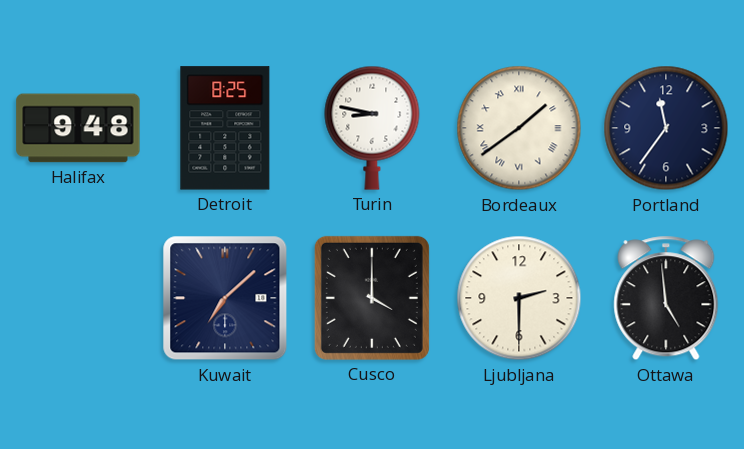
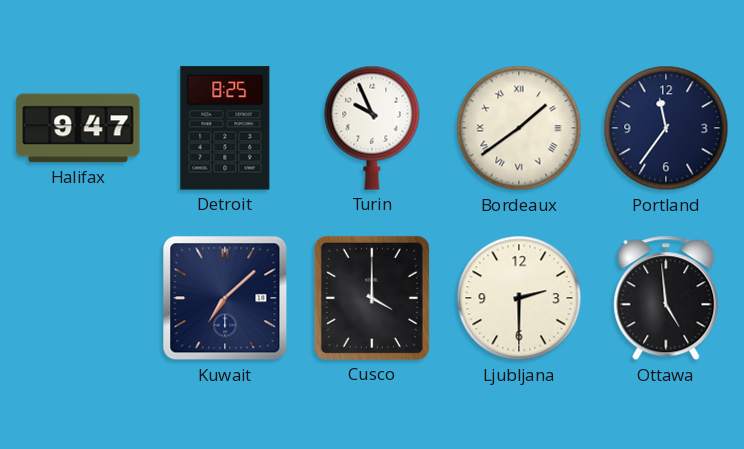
Halifax: 9:48 -> 9:47
Turin: 8:47 -> 9:56
